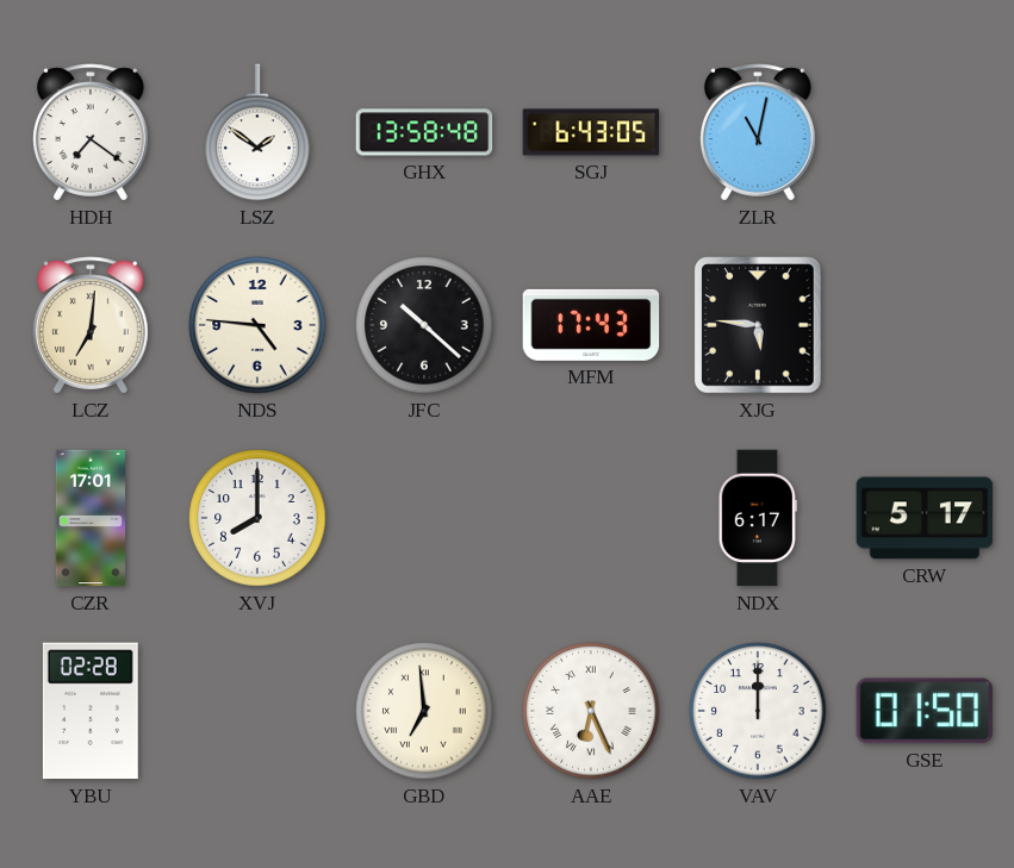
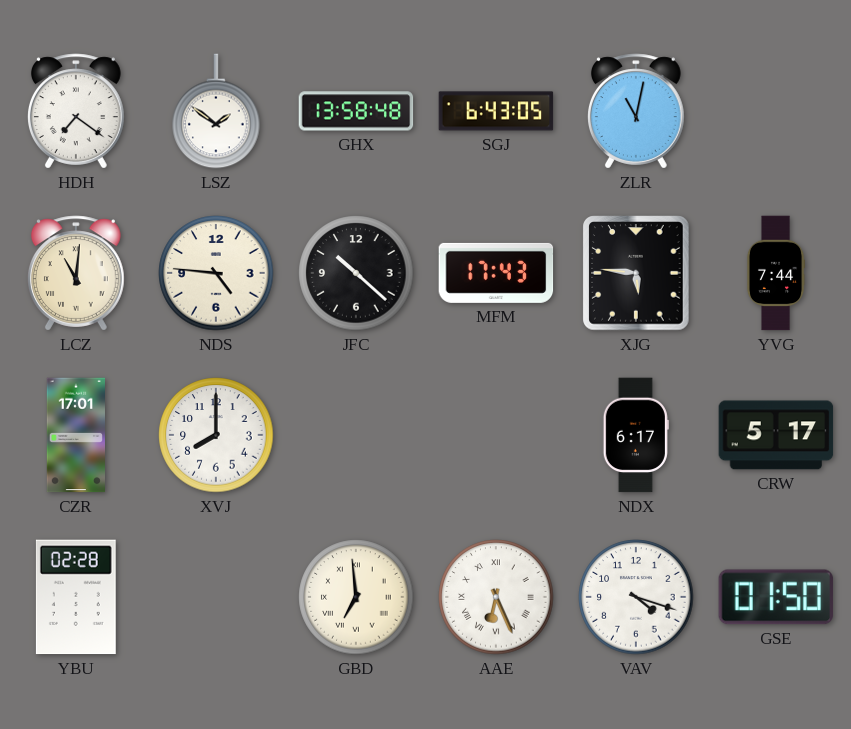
LCZ: 7:01 -> 11:01
YVG: none -> 7:44
VAV: 12:00 -> 4:18
